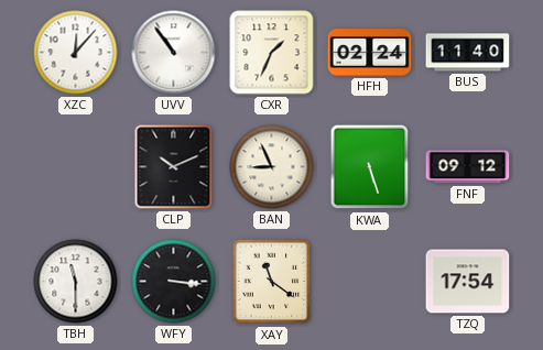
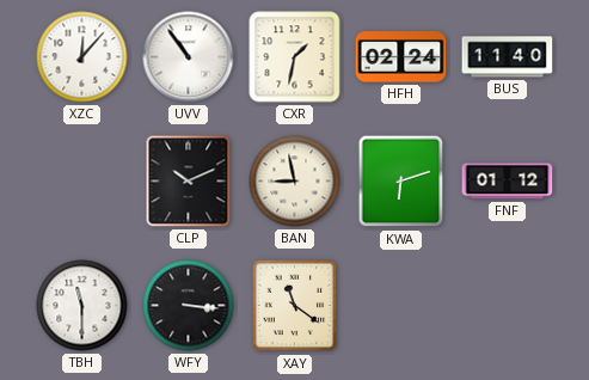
CXR: 1:34 -> 1:32
BAN: 8:56 -> 8:58
KWA: 5:27 -> 6:12
FNF: 09:12 -> 01:12
TZQ: 17:54 -> none
